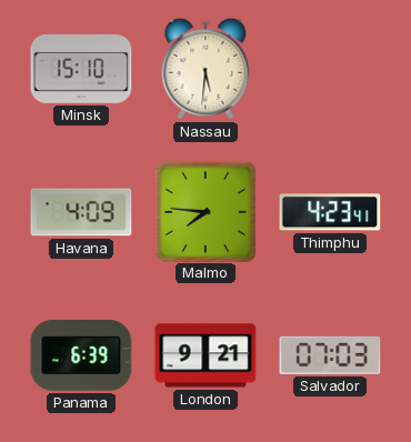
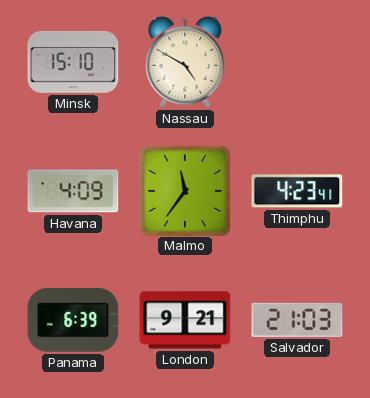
Nassau: 5:31 -> 4:50
Malmo: 7:46 -> 11:36
Salvador: 07:03 -> 21:03
